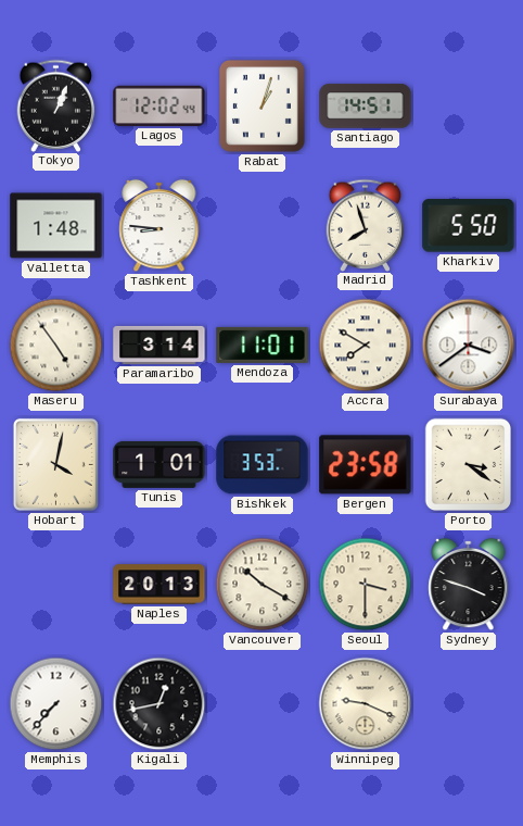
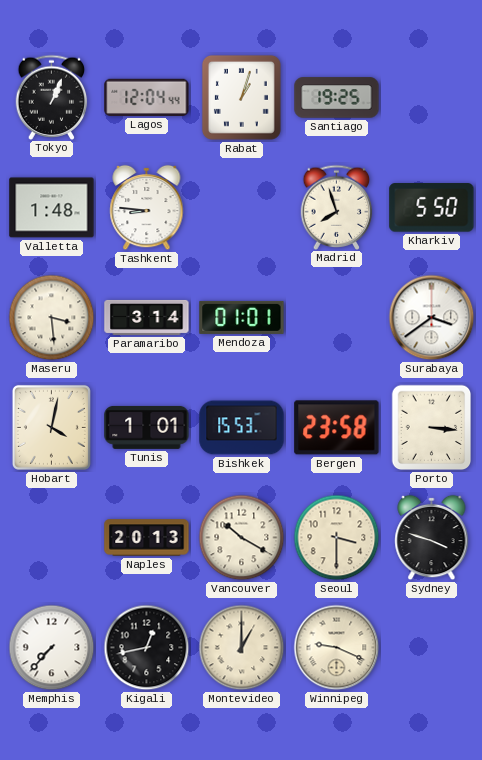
Lagos: 12:02 -> 12:04
Santiago: 14:51 -> 19:25
Maseru: 4:54 -> 3:29
Mendoza: 11:01 -> 01:01
Accra: 7:50 -> none
Bishkek: 3:53 -> 15:53
Porto: 3:21 -> 3:16
Montevideo: none -> 1:00
